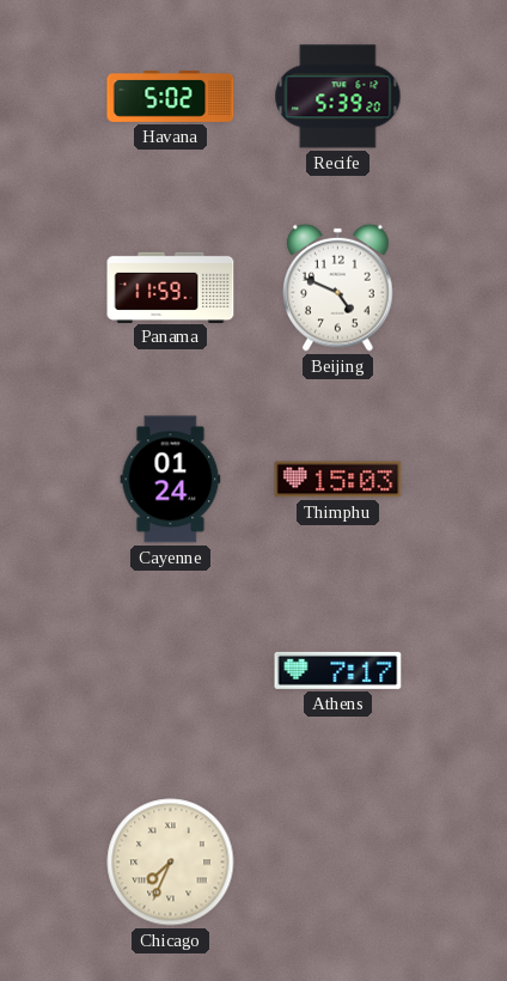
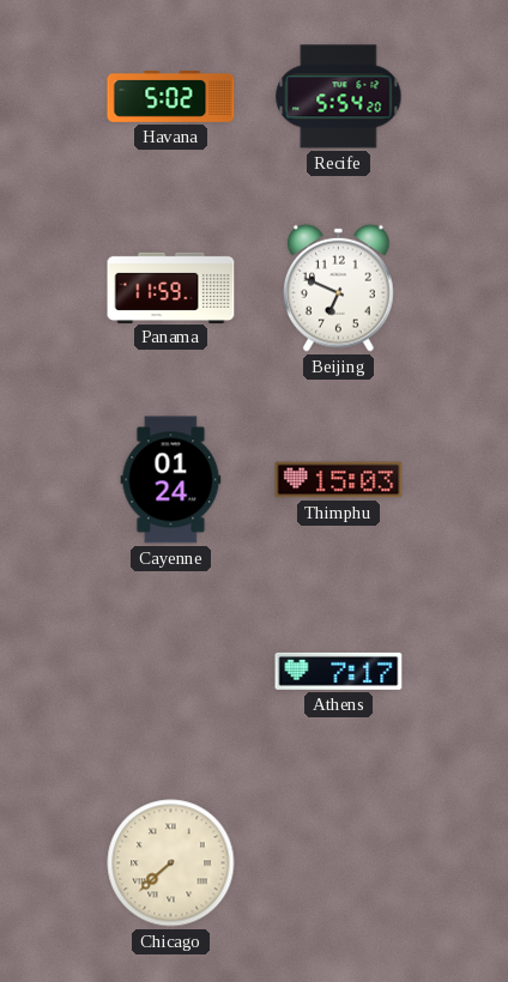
Recife: 5:39 -> 5:54
Beijing: 4:49 -> 6:49
Chicago: 7:34 -> 7:38
